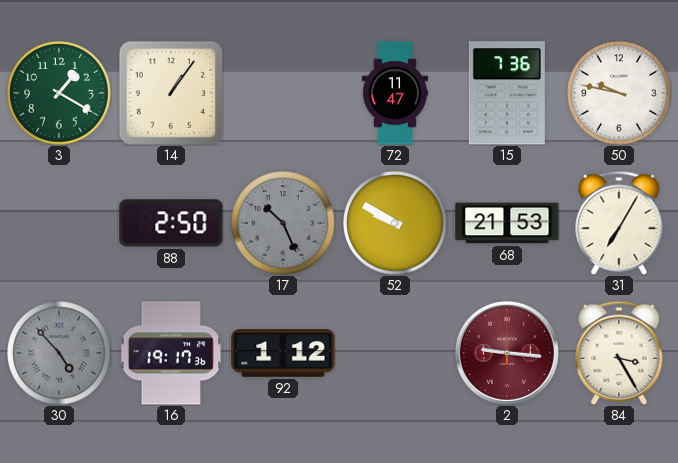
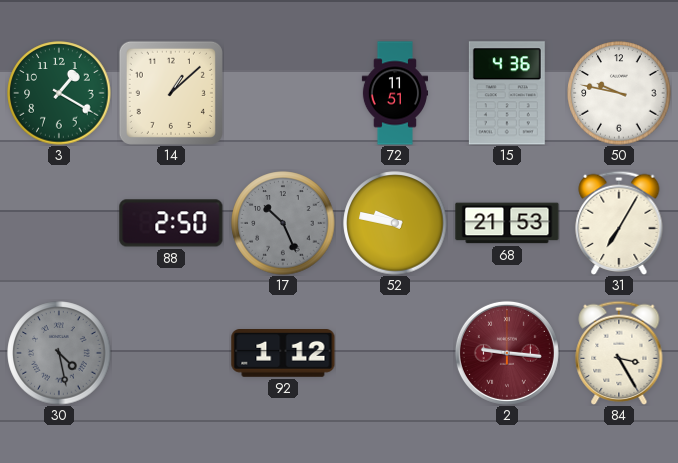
14: 1:06 -> 1:08
72: 11:47 -> 11:51
15: 7:36 -> 4:36
52: 9:50 -> 9:47
30: 4:53 -> 4:28
16: 19:17 -> none
